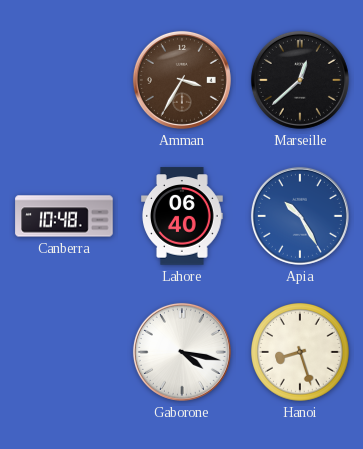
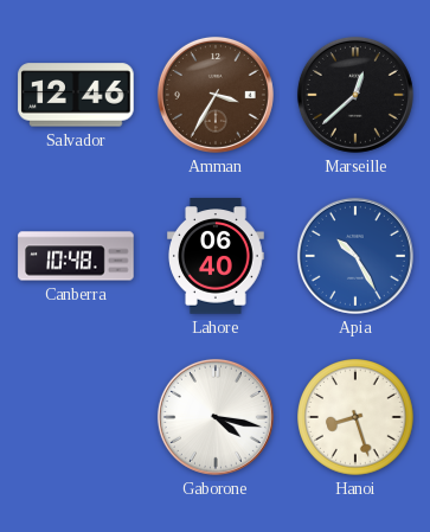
Salvador: none -> 12:46
